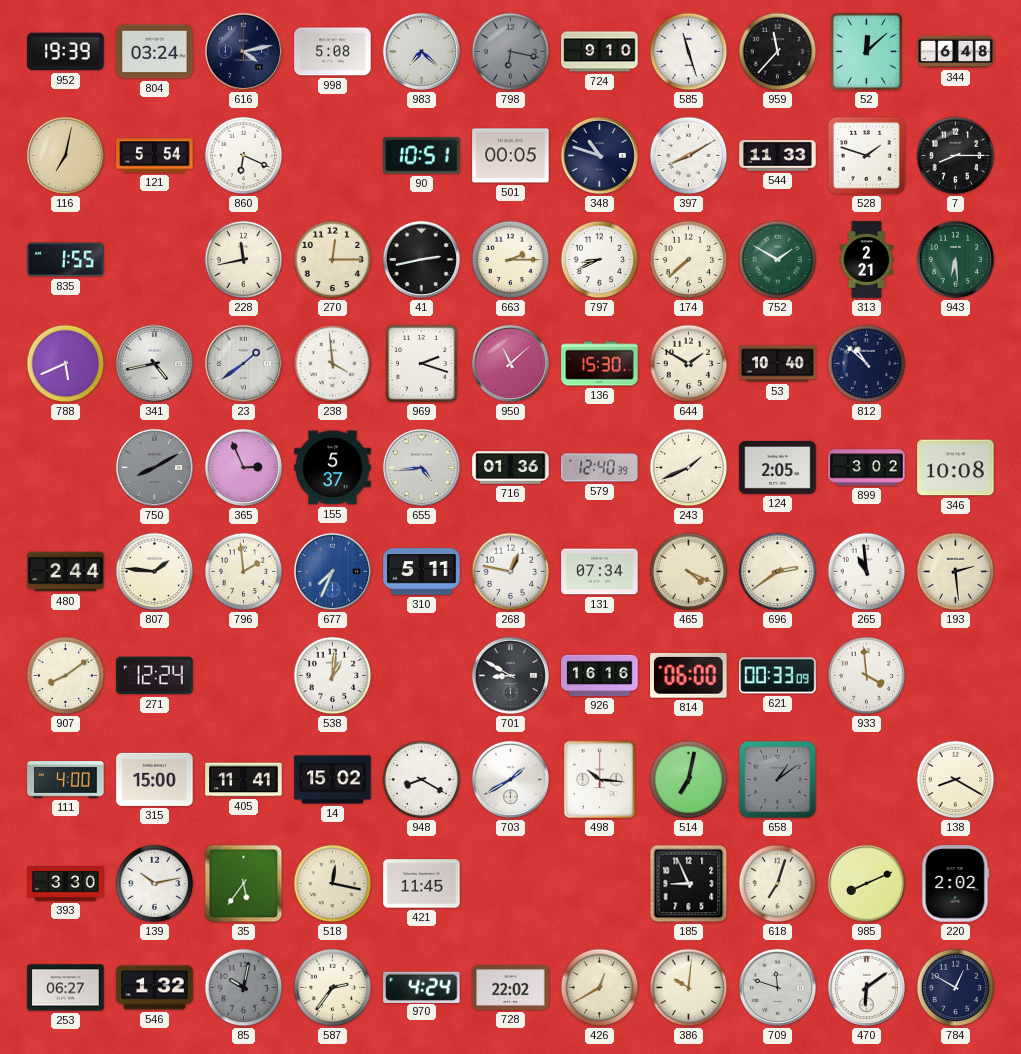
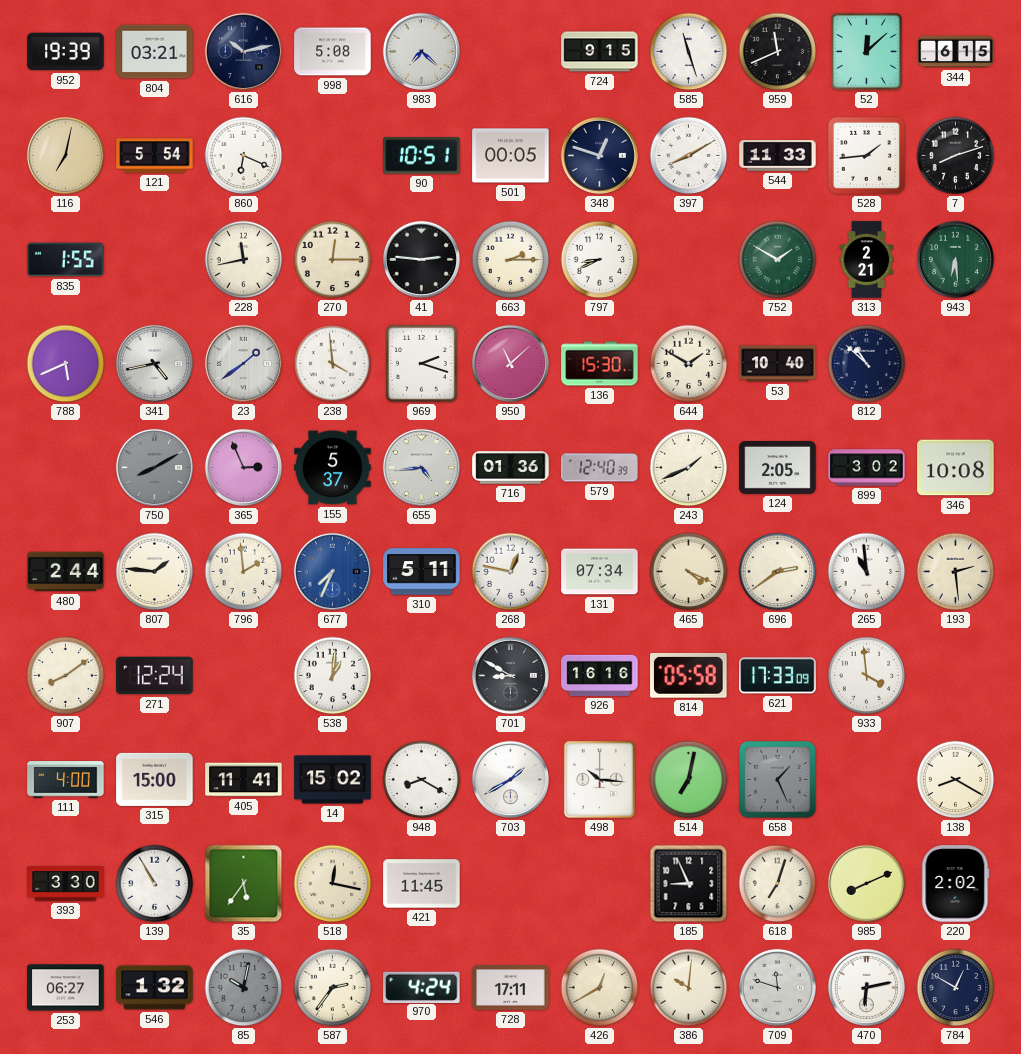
804: 03:24 -> 03:21
616: 4:13 -> 10:13
798: 6:17 -> none
724: 9:10 -> 9:15
959: 11:37 -> 11:41
344: 6:48 -> 6:15
348: 10:48 -> 12:48
528: 1:48 -> 1:44
7: 8:15 -> 8:12
41: 2:43 -> 2:46
174: 7:38 -> none
814: 06:00 -> 05:58
621: 00:33 -> 17:33
658: 1:09 -> 1:26
139: 10:13 -> 10:55
728: 22:02 -> 17:11
470: 6:09 -> 6:13
